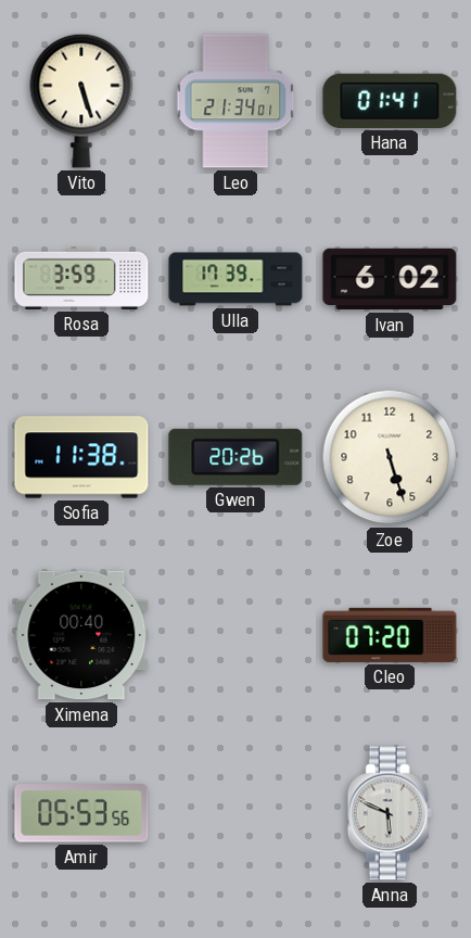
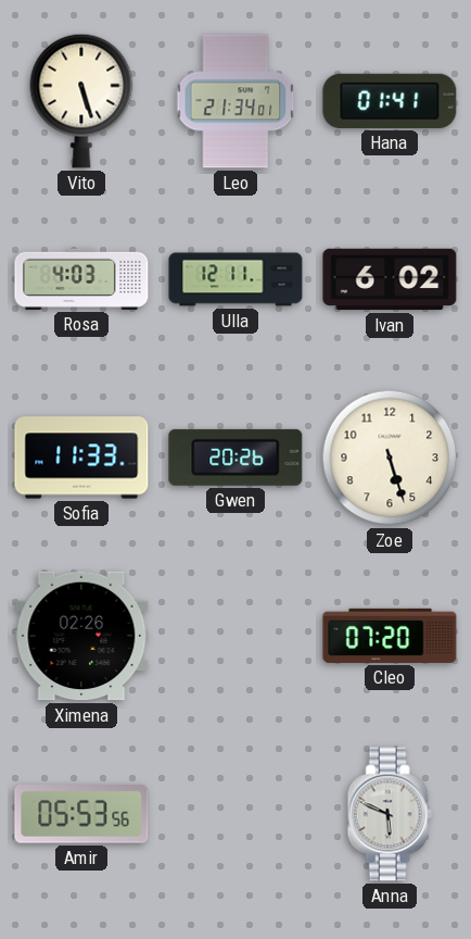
Rosa: 3:59 -> 4:03
Ulla: 17:39 -> 12:11
Sofia: 11:38 -> 11:33
Ximena: 00:40 -> 02:26
